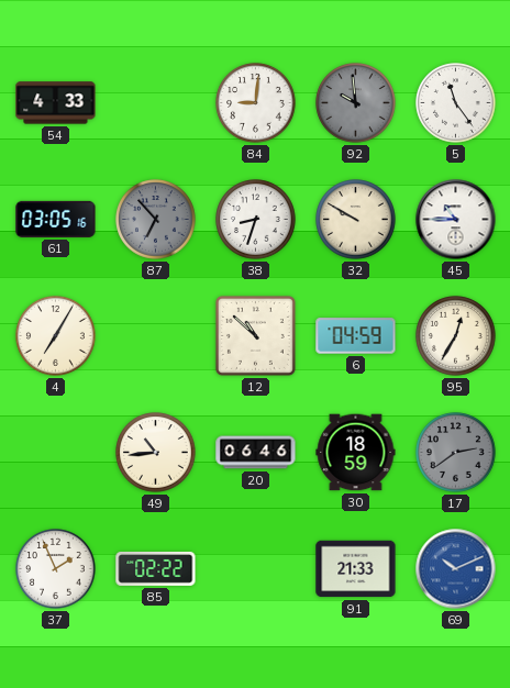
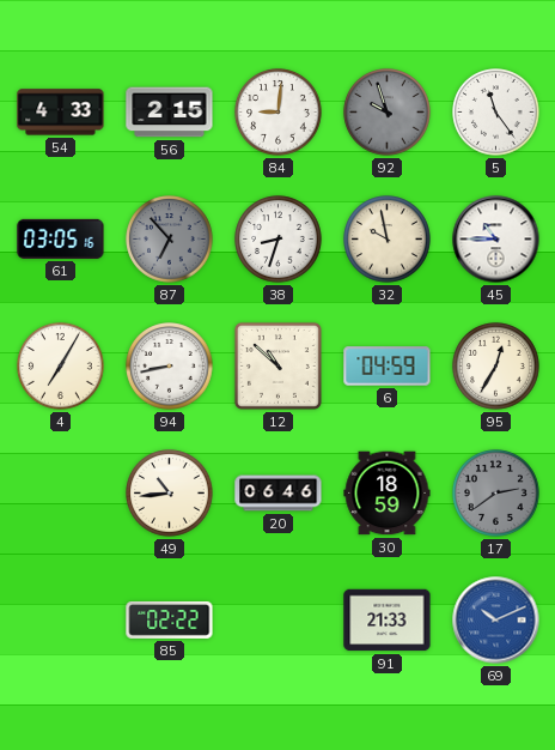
56: none -> 2:15
92: 9:59 -> 9:57
32: 9:50 -> 9:58
94: none -> 8:43
37: 1:56 -> none
